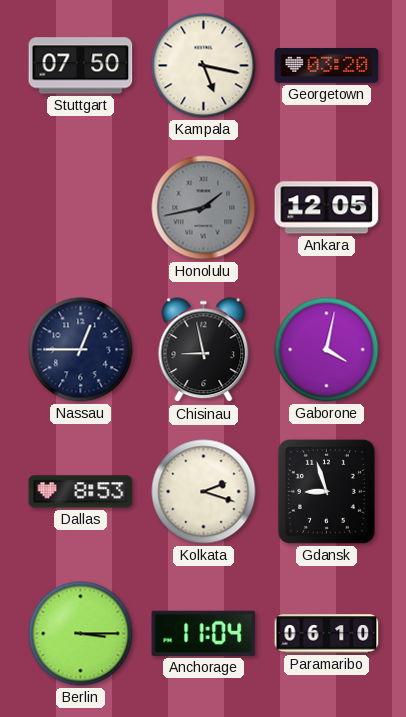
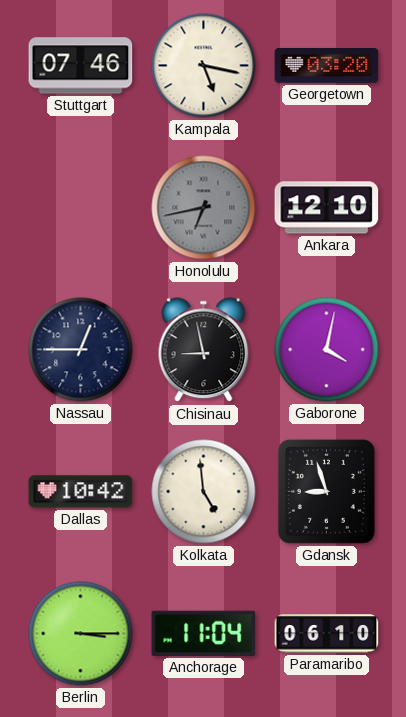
Stuttgart: 07:50 -> 07:46
Honolulu: 1:43 -> 6:43
Ankara: 12:05 -> 12:10
Dallas: 8:53 -> 10:42
Kolkata: 2:18 -> 4:59
